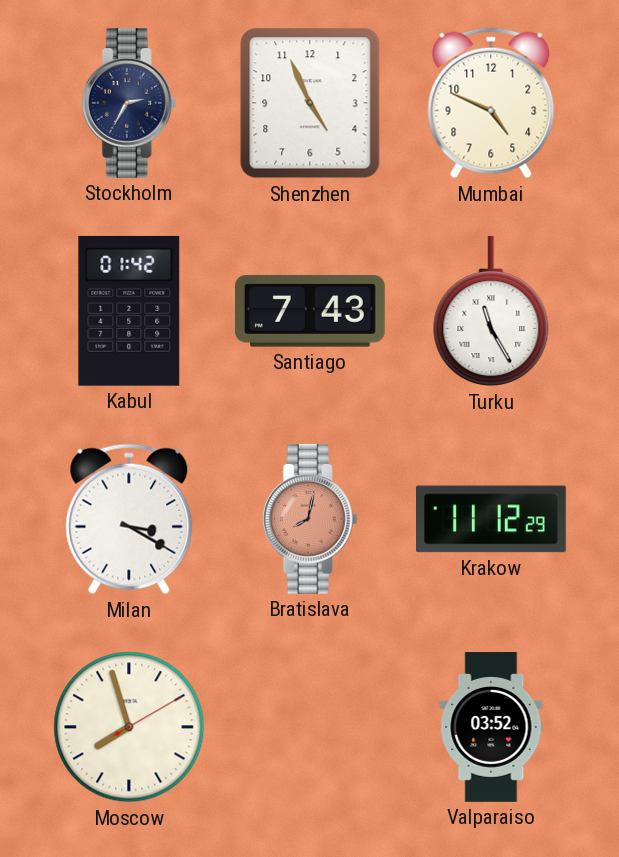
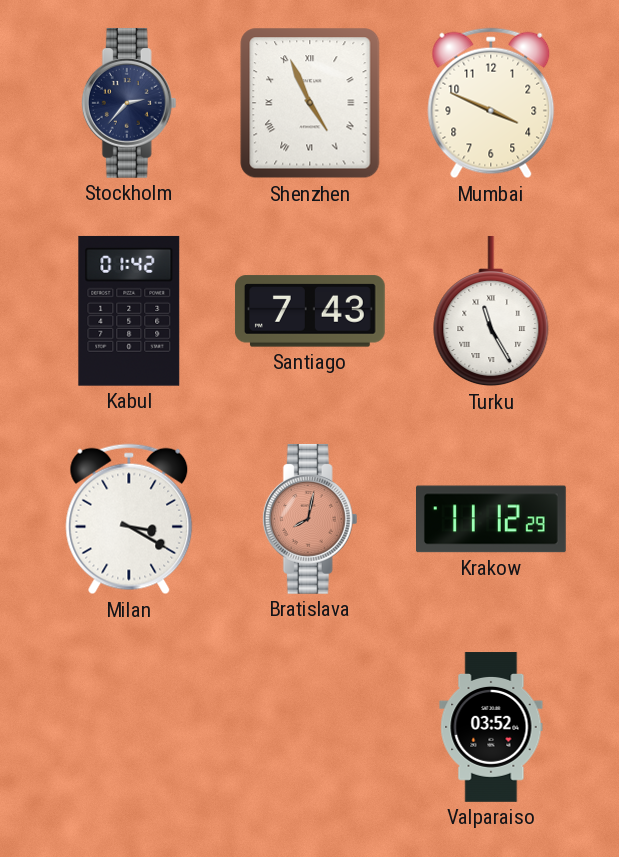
Stockholm: 2:35 -> 2:37
Shenzhen numerals: Arabic -> Roman
Mumbai: 4:49 -> 3:49
Moscow: 7:57 -> none
